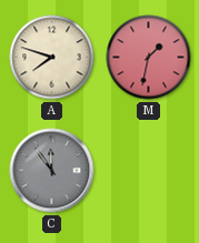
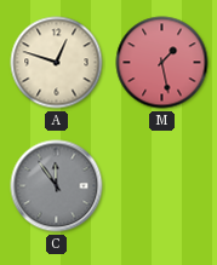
A: 7:48 -> 12:48
M: 1:32 -> 1:28
